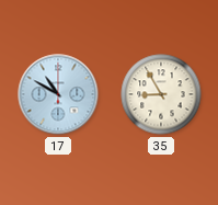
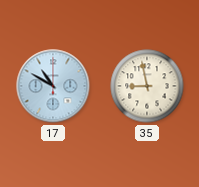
35: 8:55 -> 8:58
